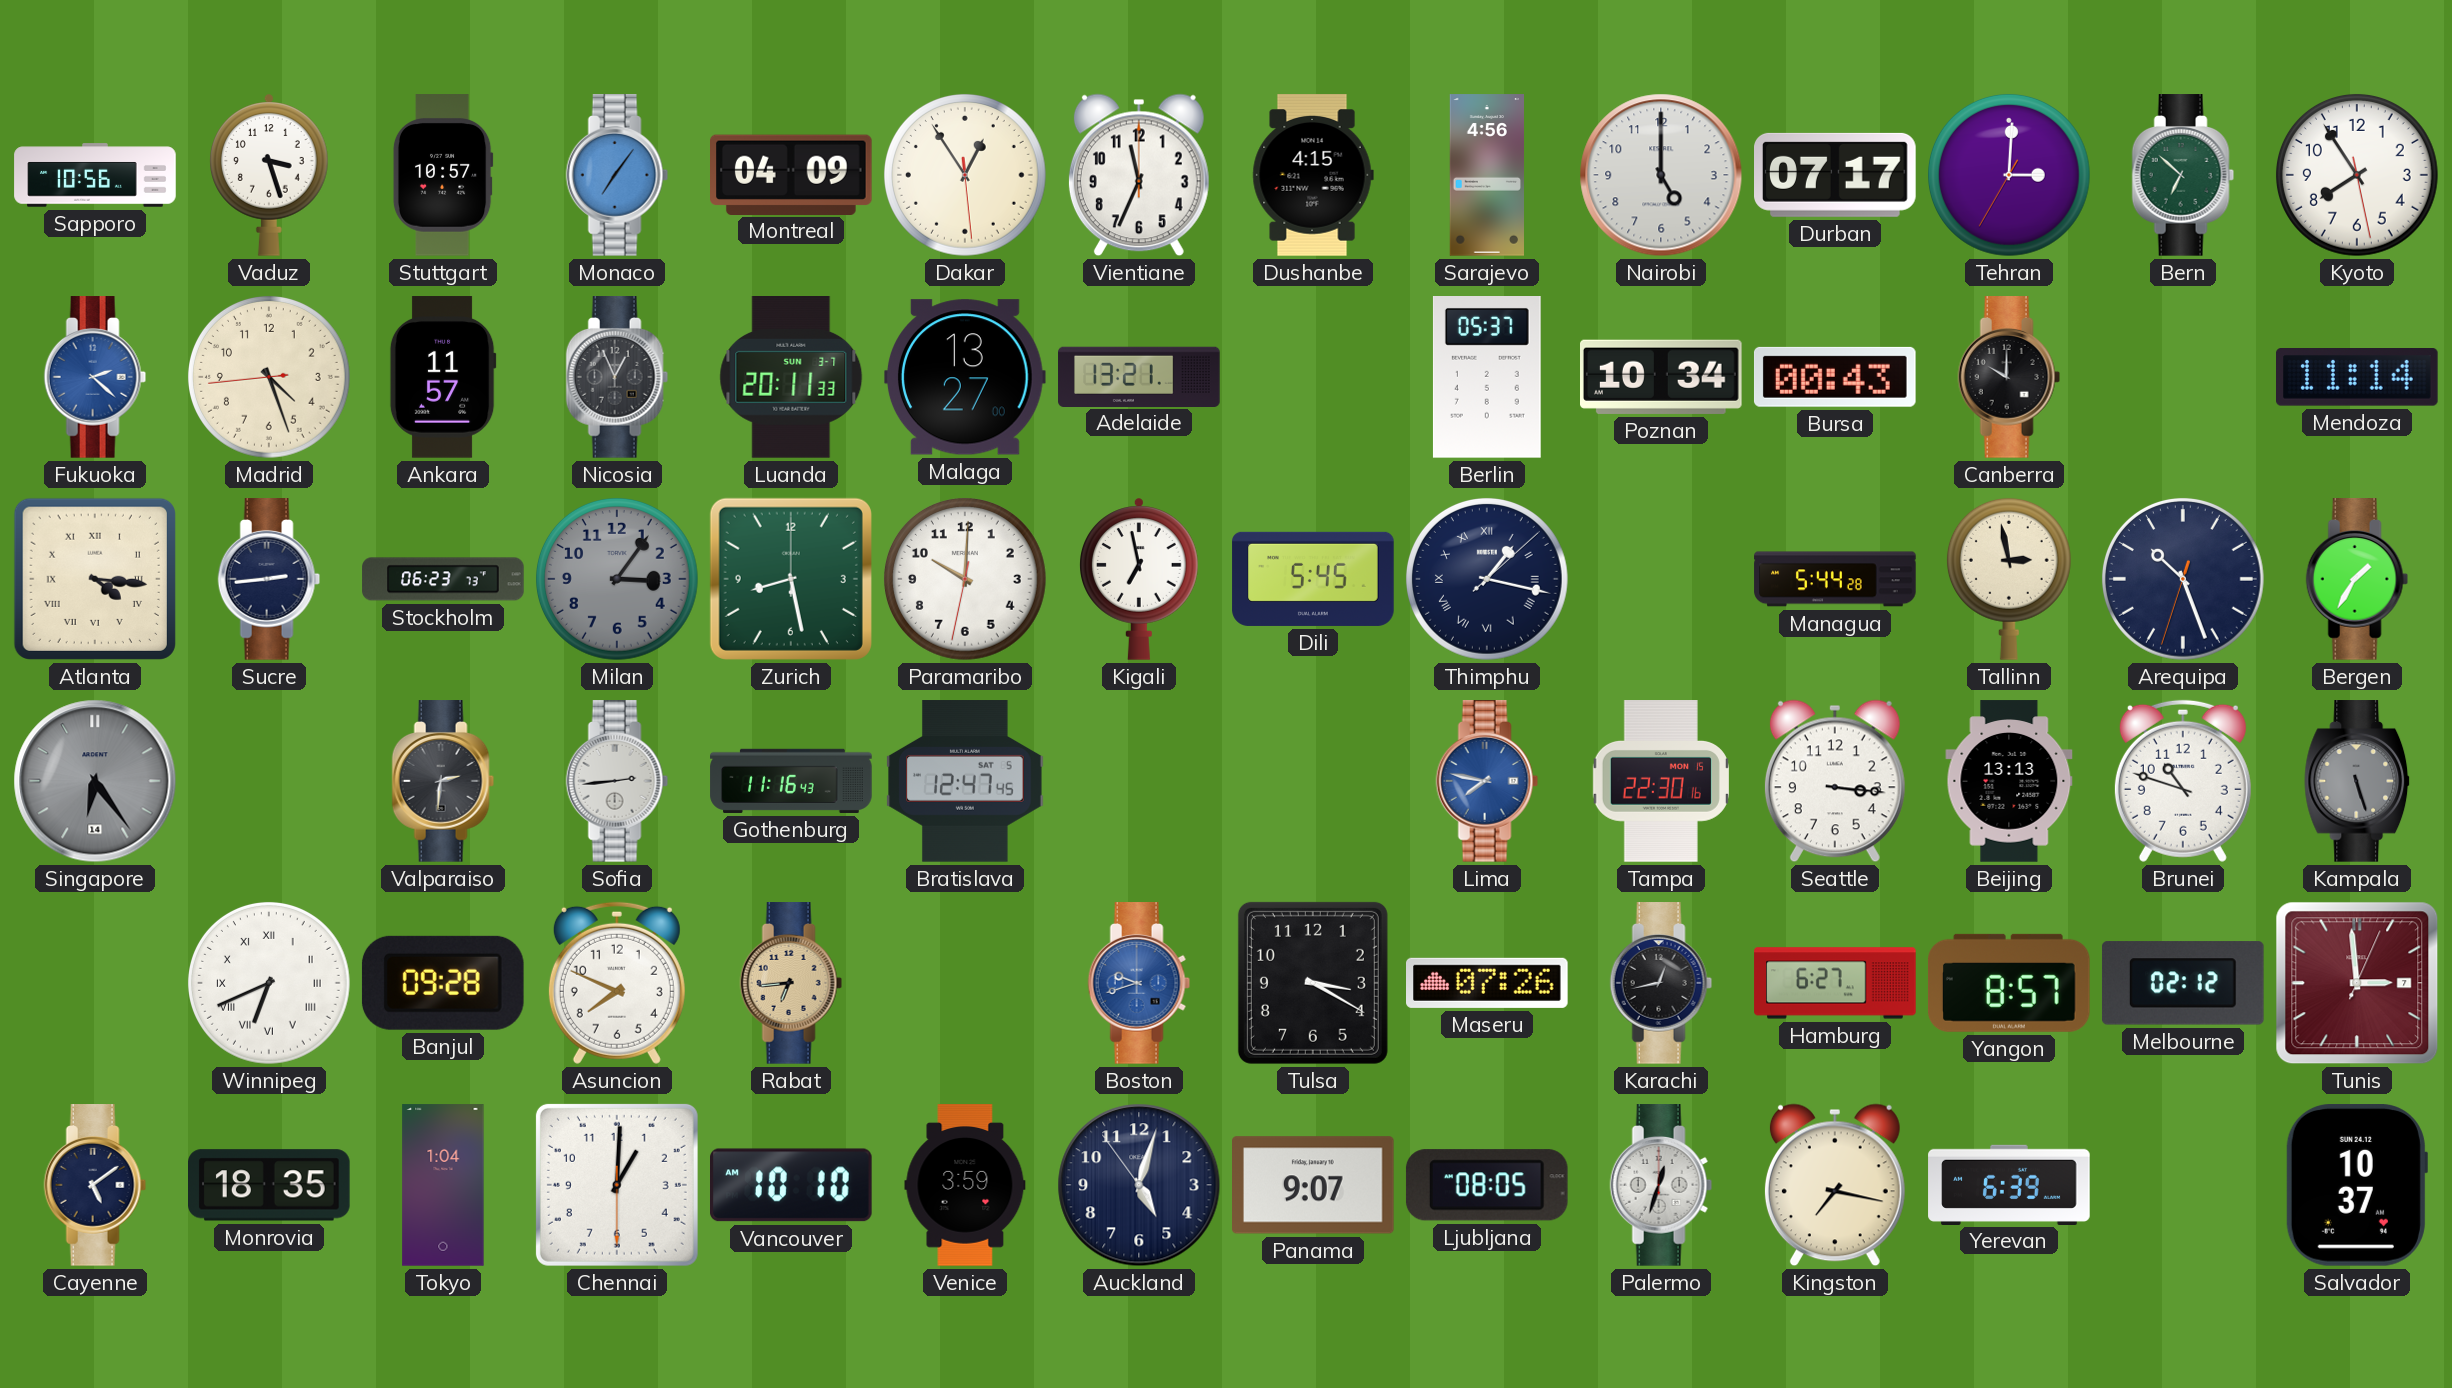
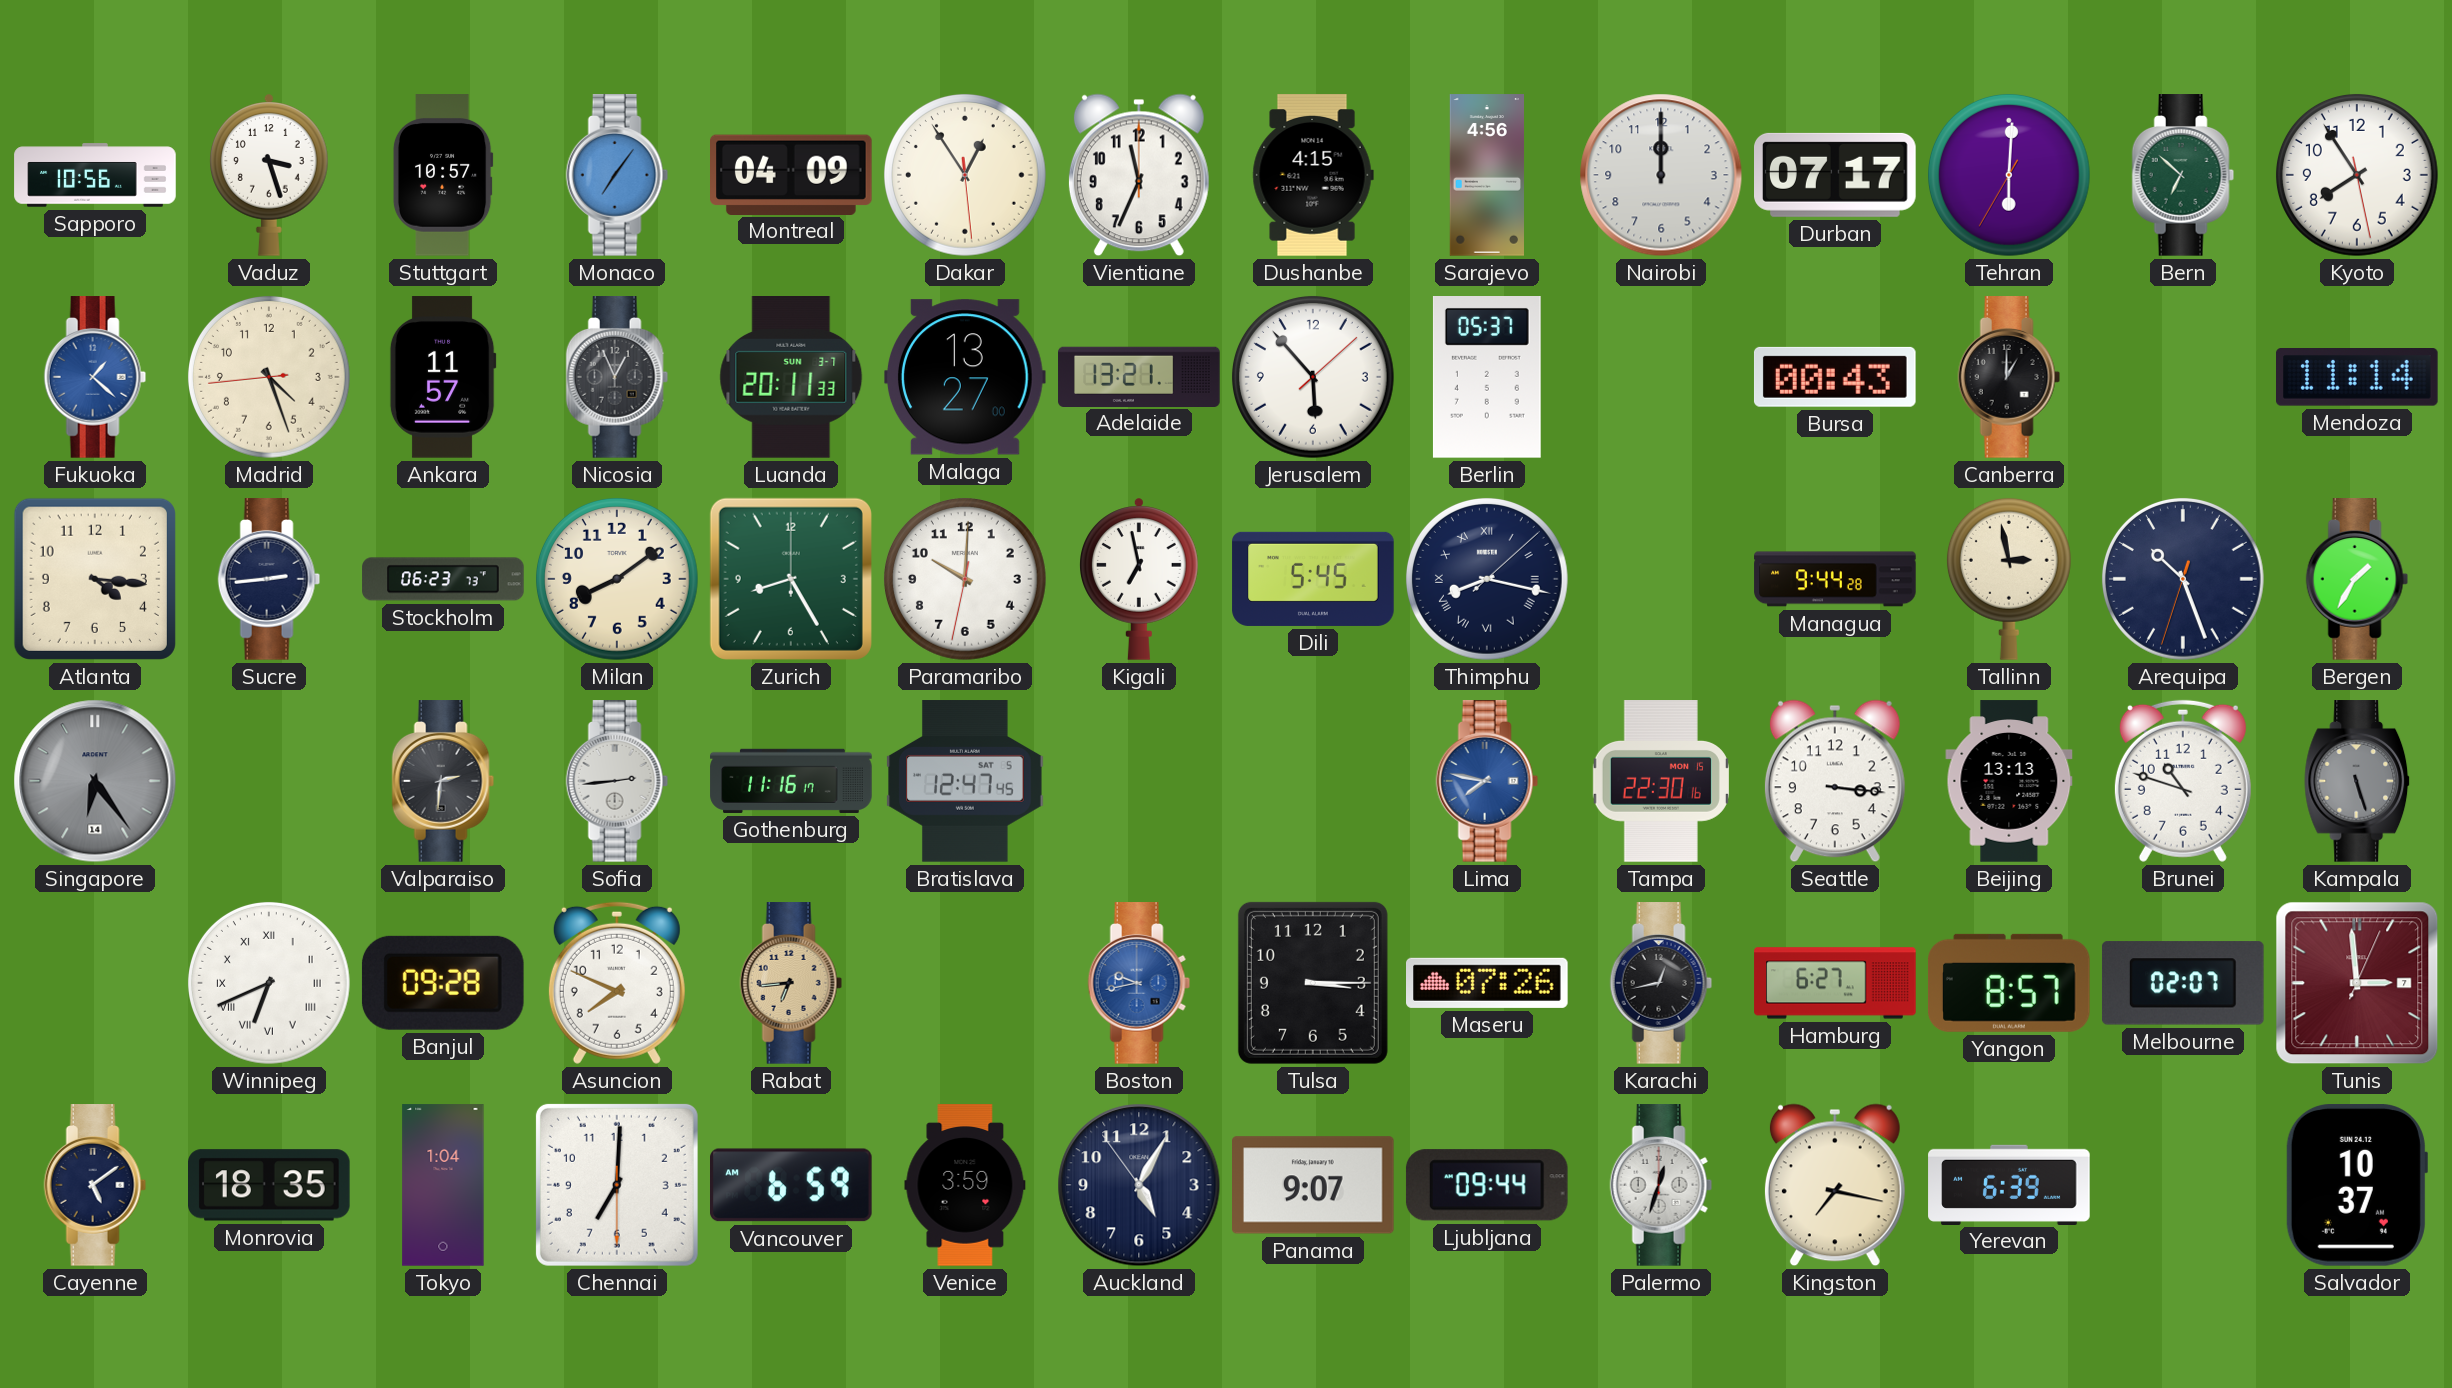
Nairobi: 5:00 -> 12:00
Tehran: 3:00 -> 6:00
Fukuoka: 2:22 -> 1:22
Jerusalem: none -> 5:53
Poznan: 10:34 -> none
Canberra: 10:00 -> 1:00
Atlanta numerals: Roman -> Arabic
Milan: 3:06 -> 8:09
Milan dial: grey -> cream
Zurich: 8:28 -> 8:25
Thimphu: 1:17 -> 8:17
Managua: 5:44 -> 9:44
Gothenburg: 11:16:43 -> 11:16:17
Boston: 9:42 -> 9:43
Tulsa: 3:20 -> 3:15
Melbourne: 02:12 -> 02:07
Chennai: 1:00 -> 7:00
Vancouver: 10:10 -> 6:59
Auckland: 5:02 -> 5:04
Ljubljana: 08:05 -> 09:44
